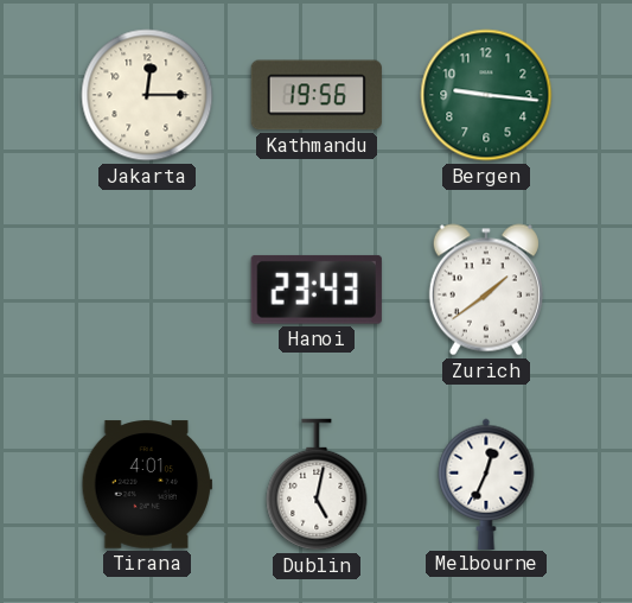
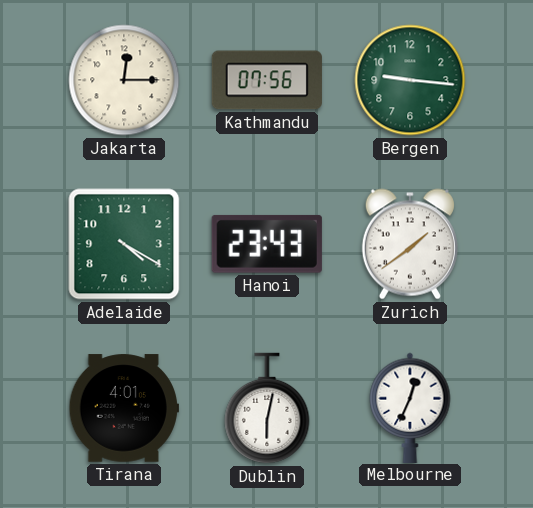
Kathmandu: 19:56 -> 07:56
Adelaide: none -> 4:20
Dublin: 5:02 -> 6:02
